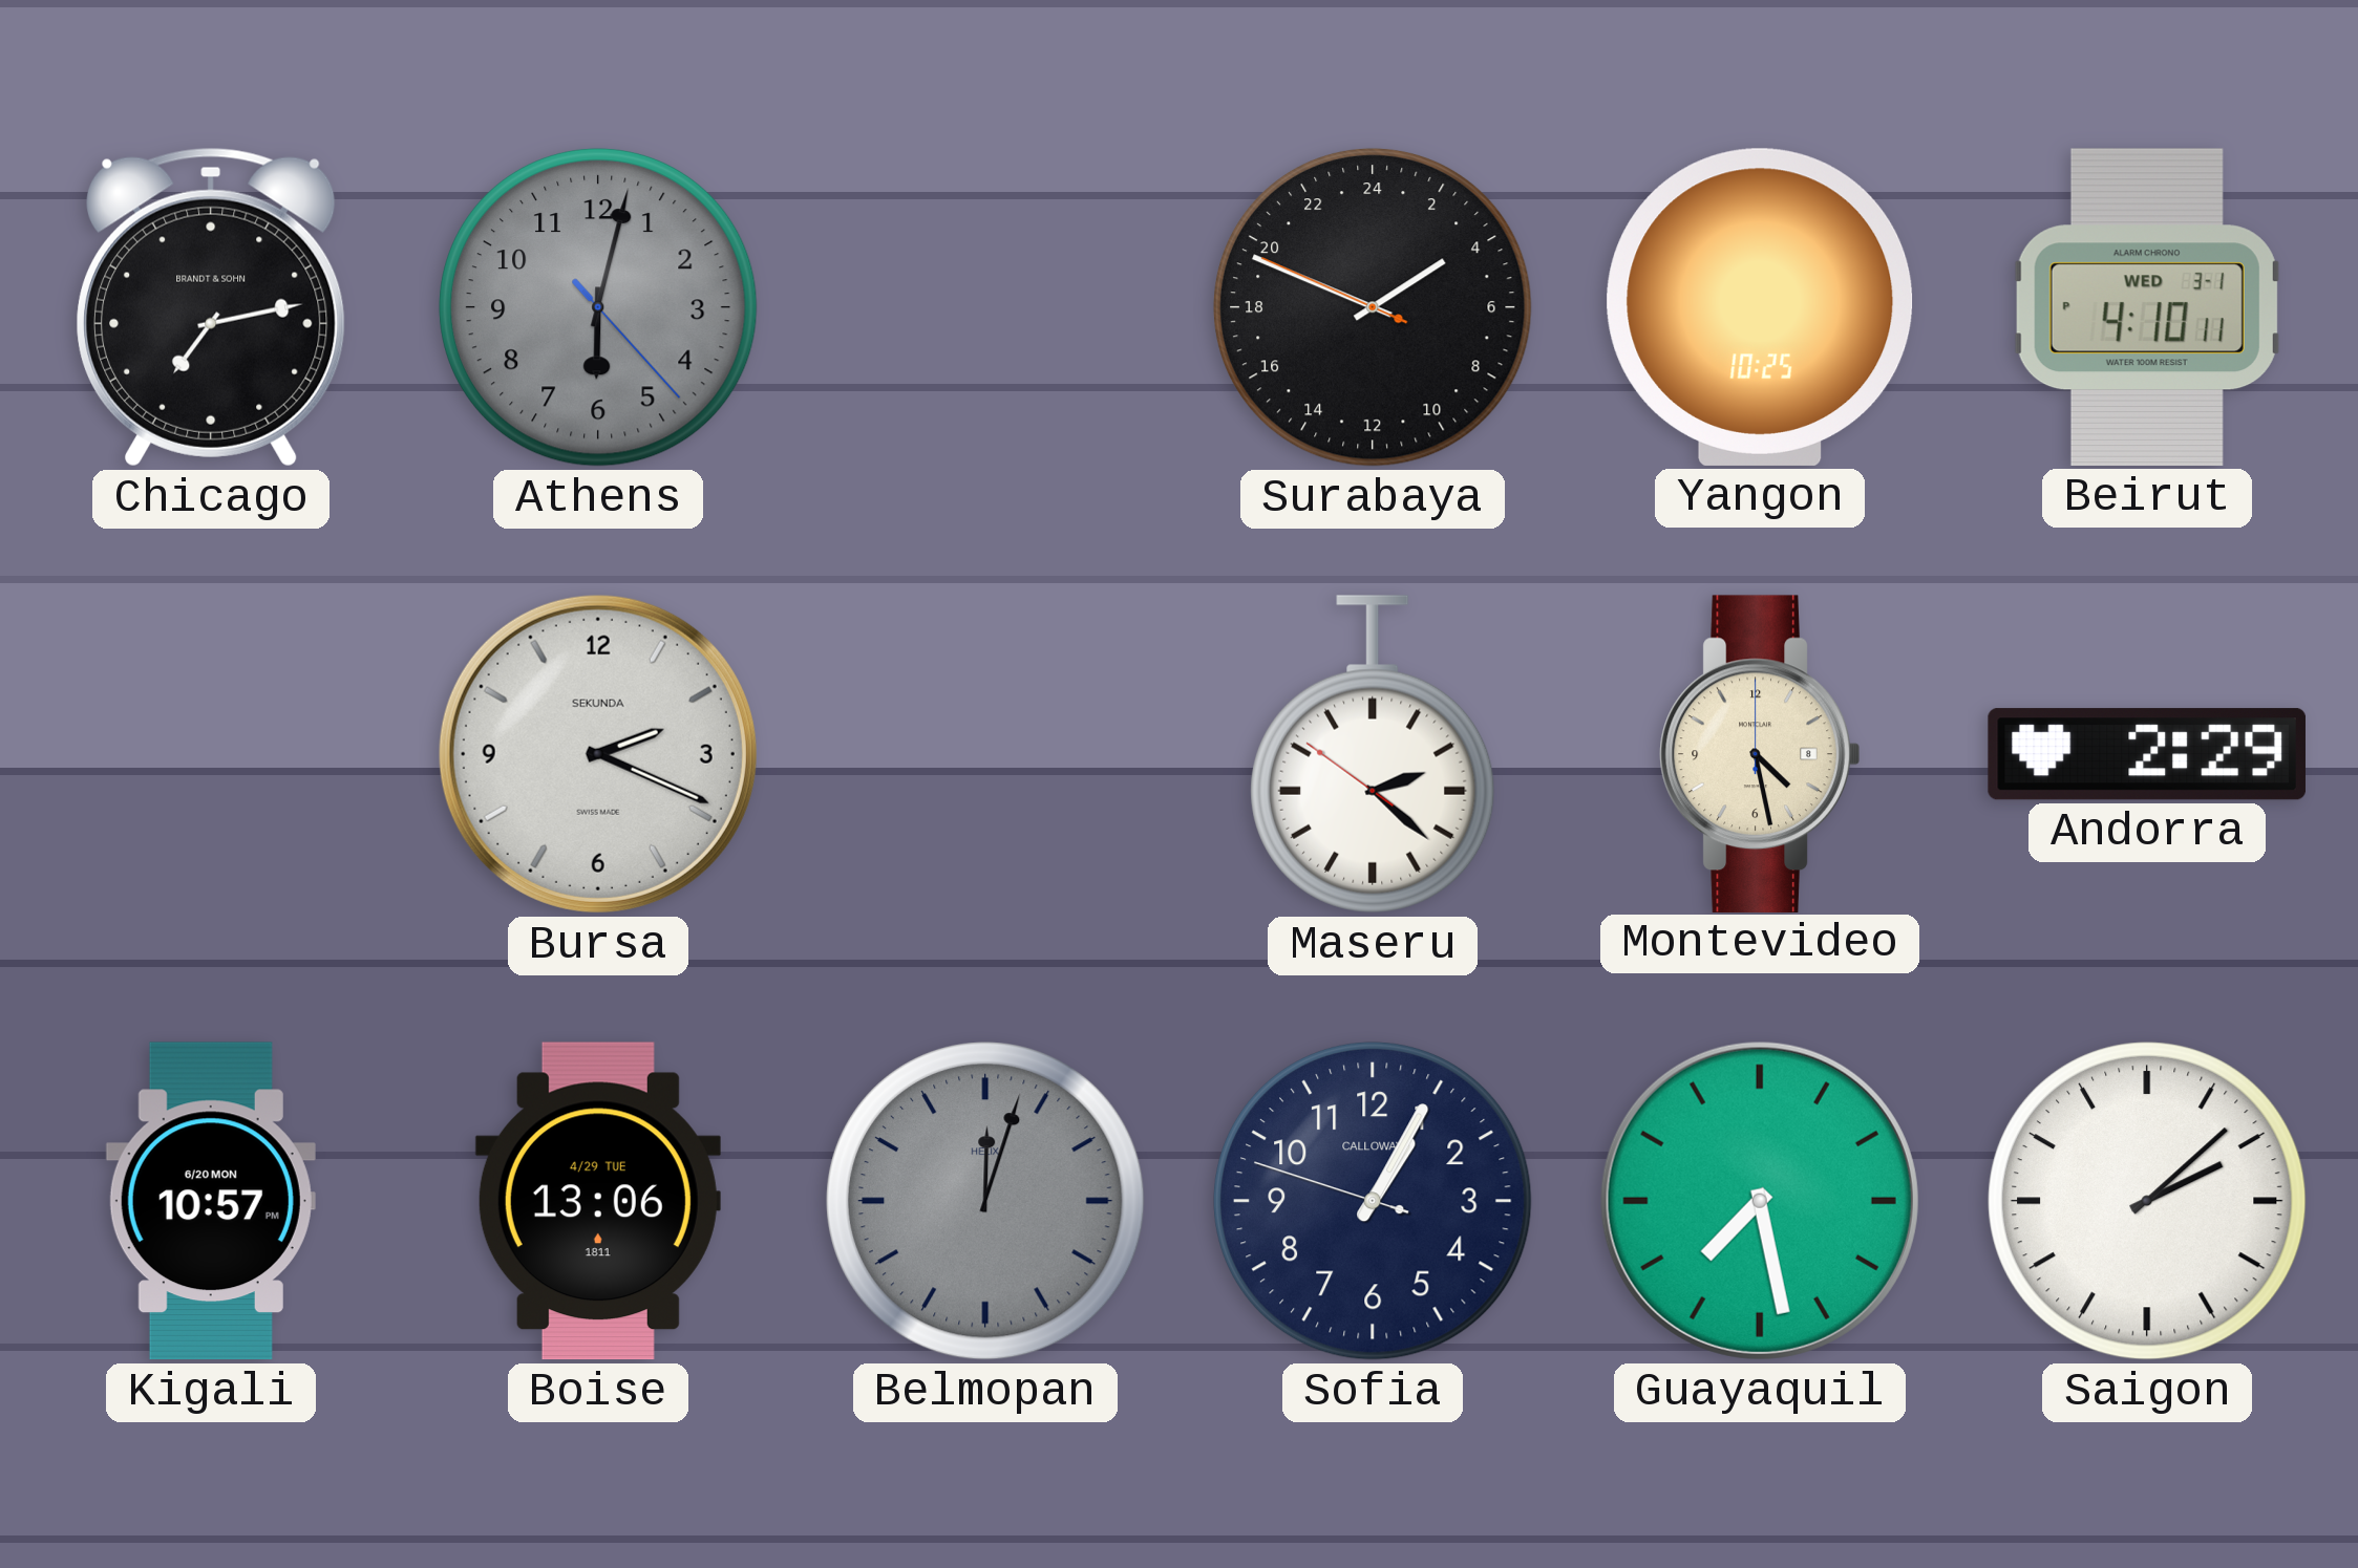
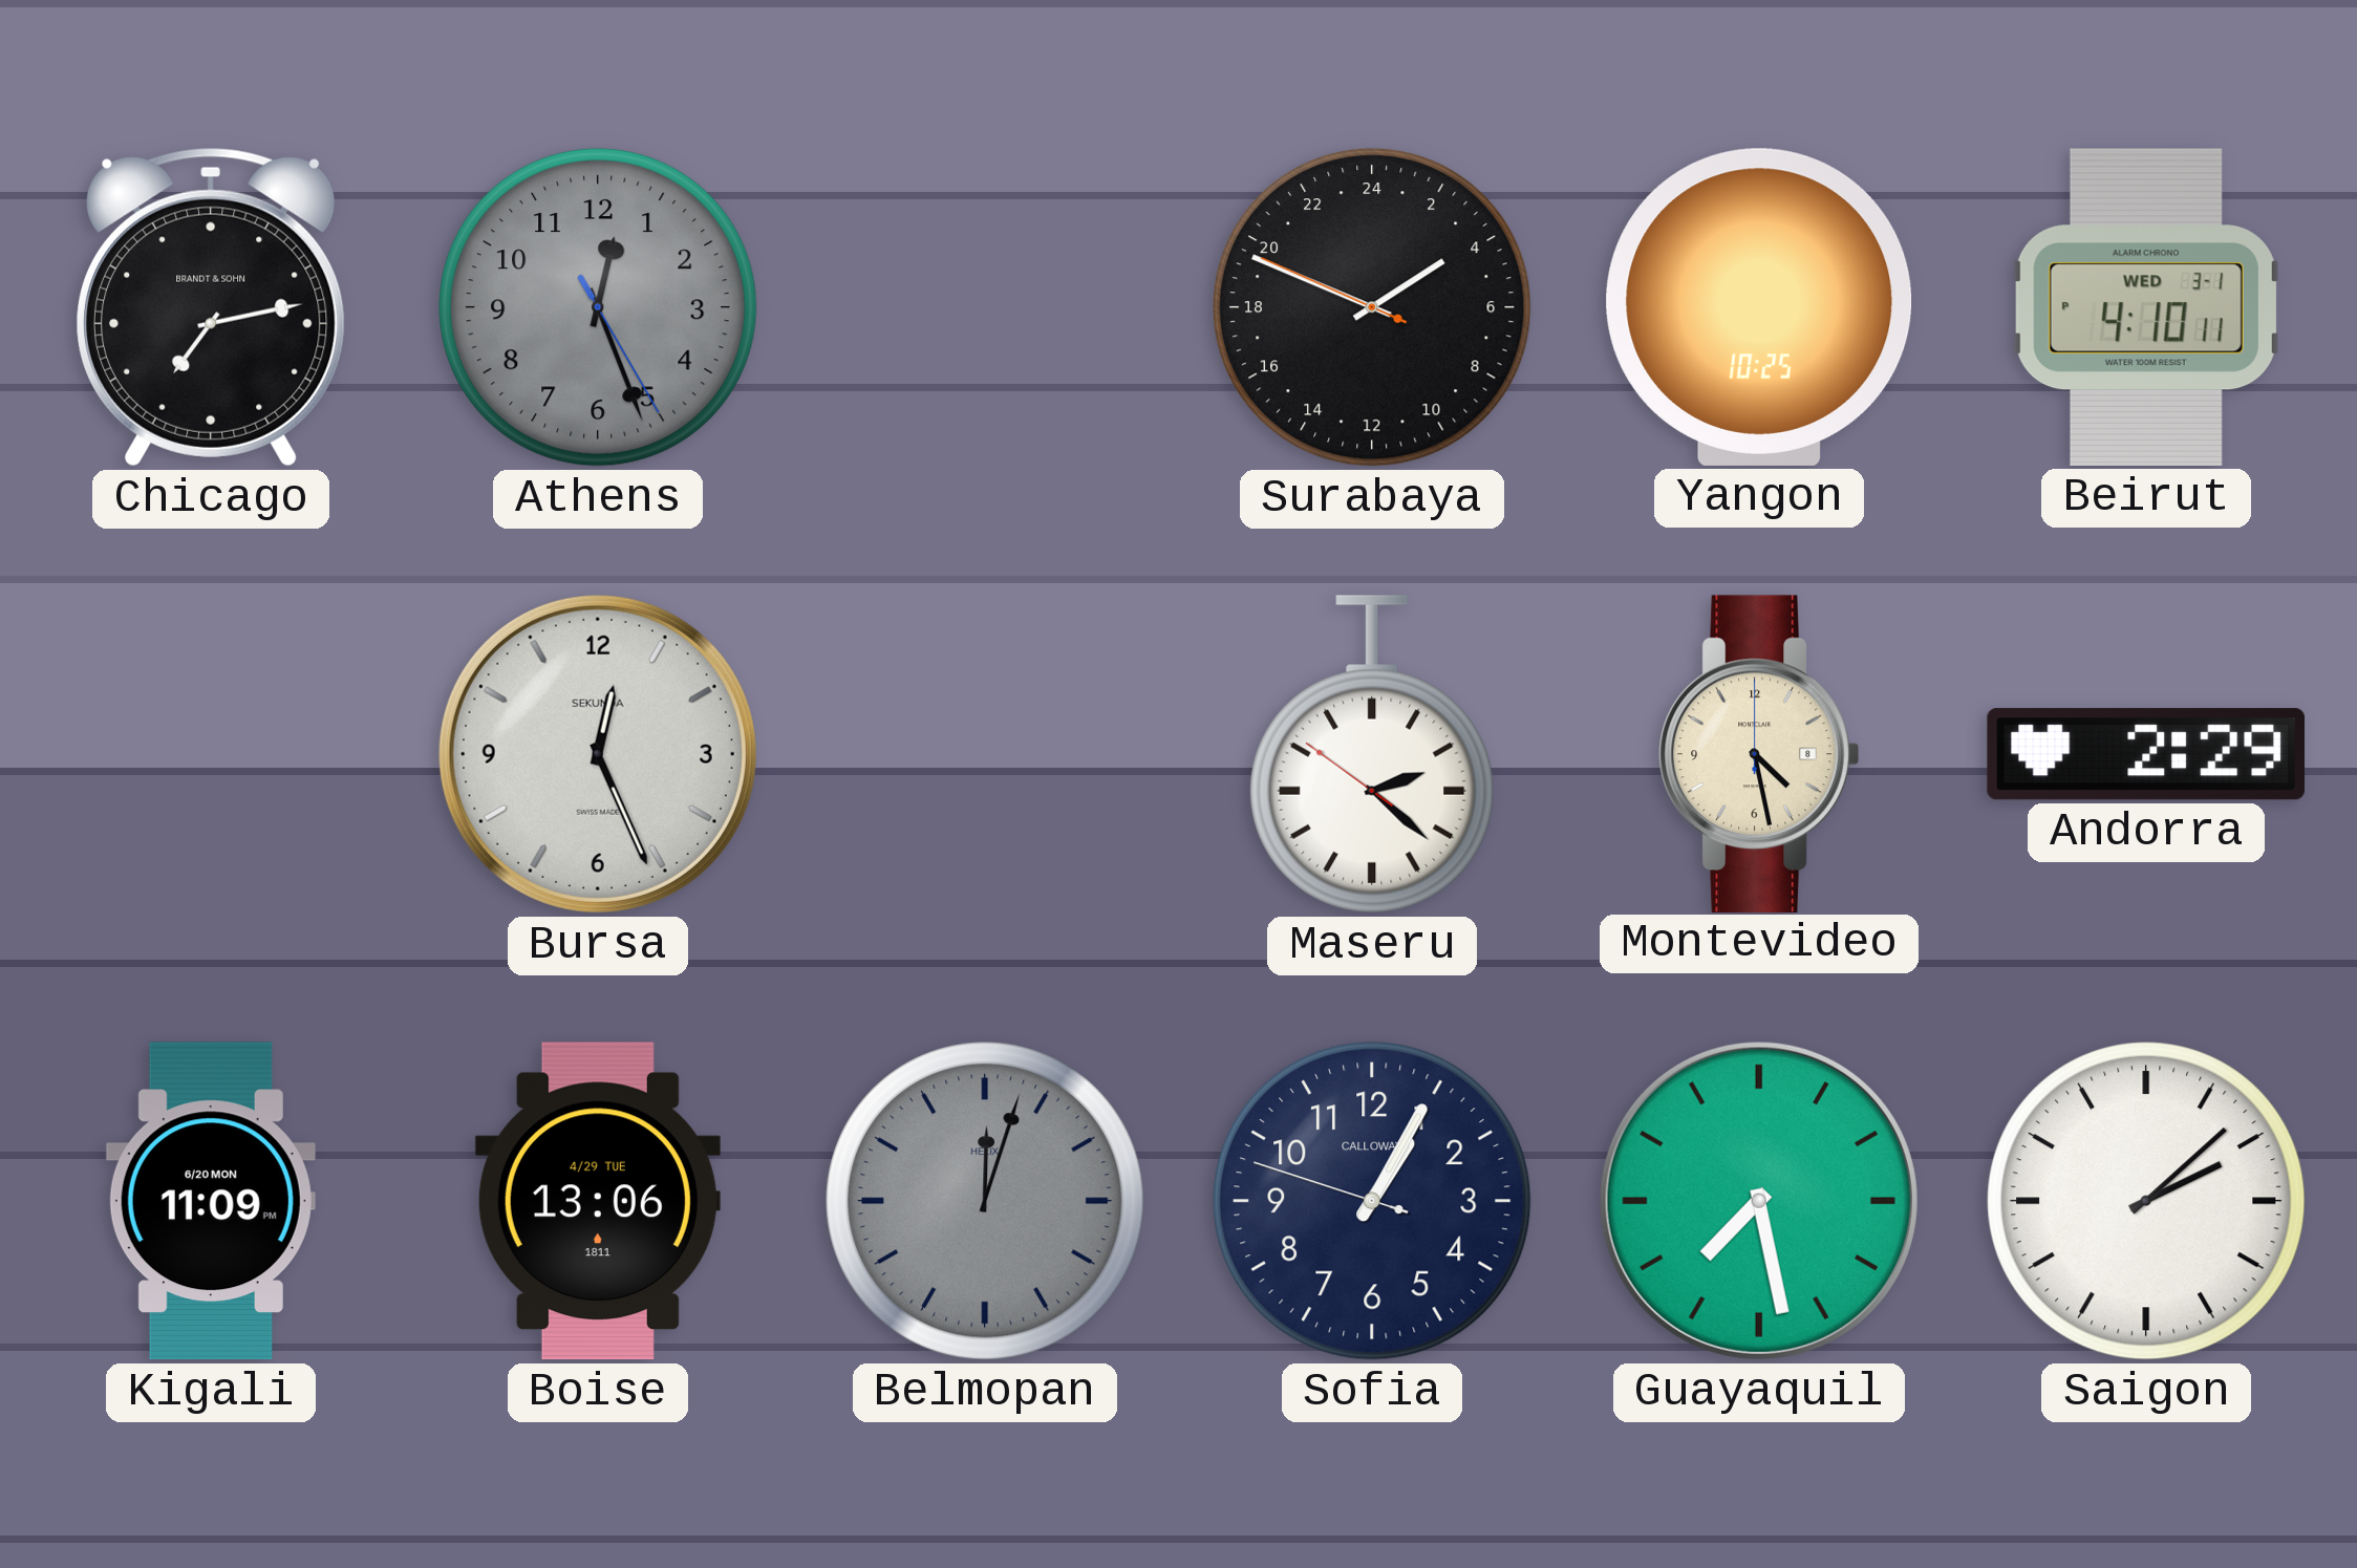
Athens: 6:02 -> 12:26
Bursa: 2:19 -> 12:26
Kigali: 10:57 -> 11:09
